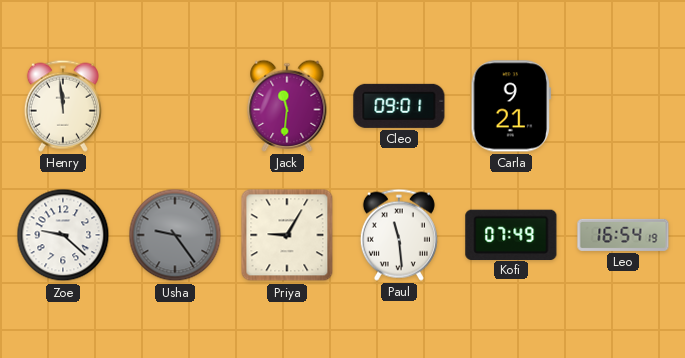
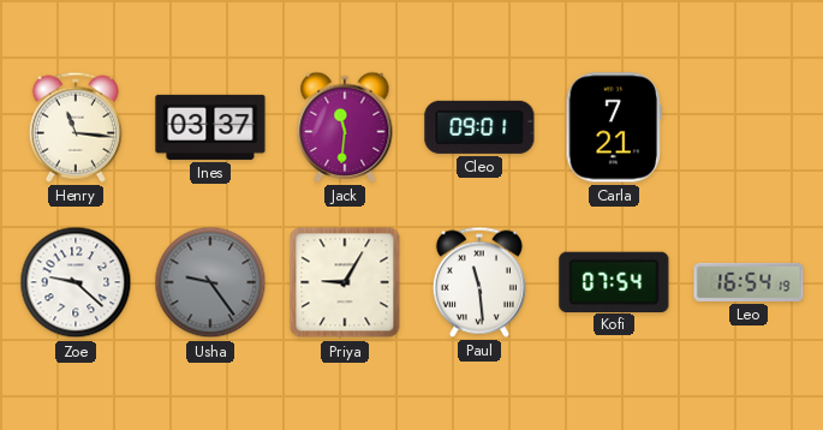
Henry: 11:59 -> 11:16
Ines: none -> 03:37
Carla: 9:21 -> 7:21
Kofi: 07:49 -> 07:54
